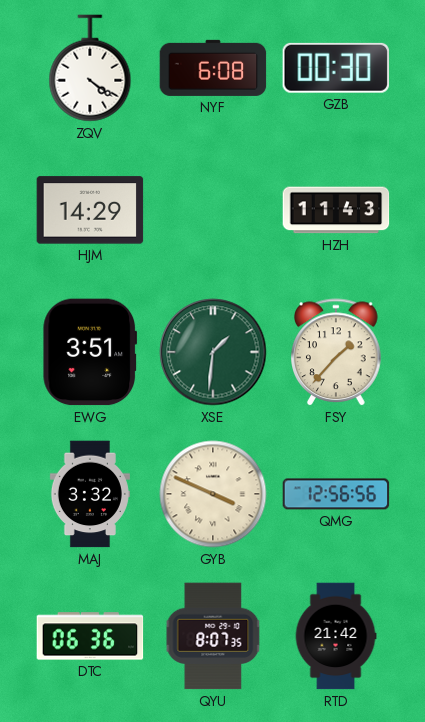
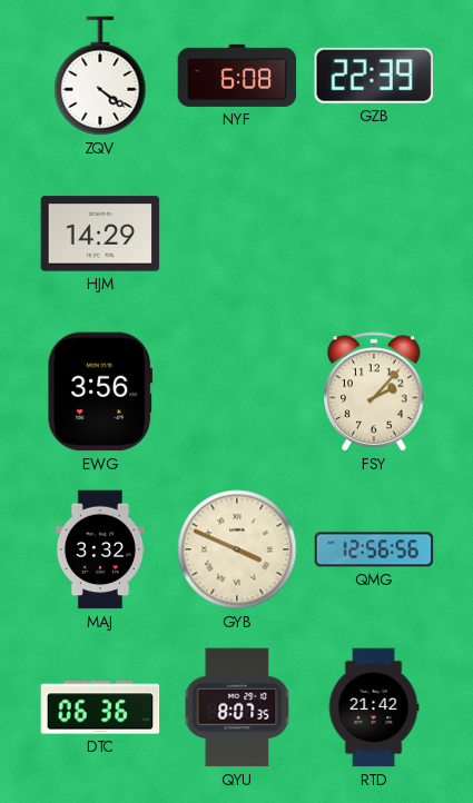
GZB: 00:30 -> 22:39
HZH: 11:43 -> none
EWG: 3:51 -> 3:56
XSE: 1:31 -> none
FSY: 1:37 -> 2:07
